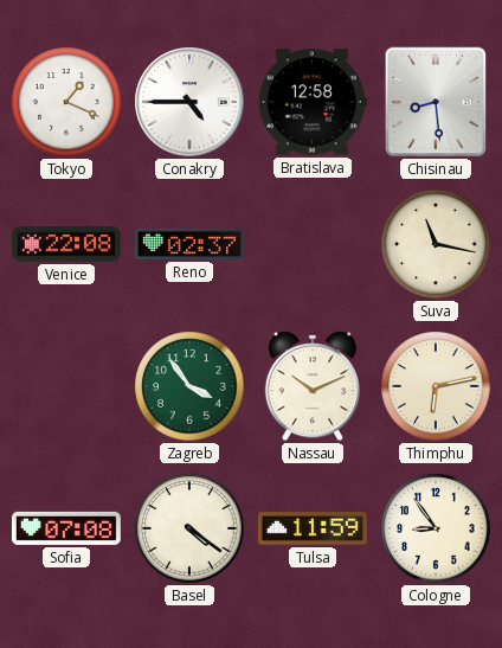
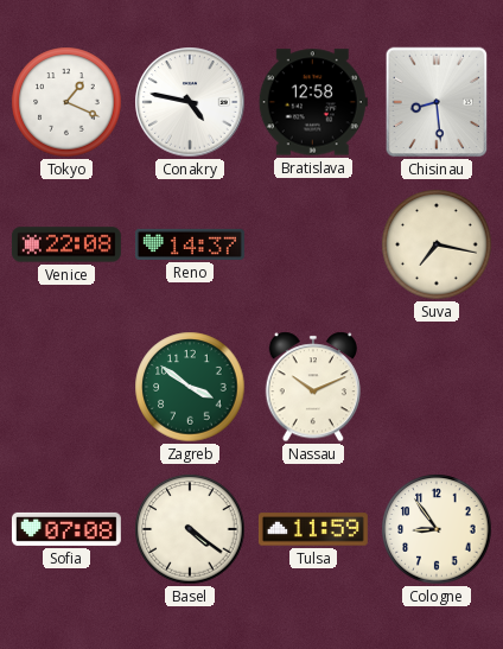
Conakry: 4:45 -> 4:47
Reno: 02:37 -> 14:37
Suva: 11:17 -> 7:17
Zagreb: 3:54 -> 3:51
Thimphu: 6:13 -> none
